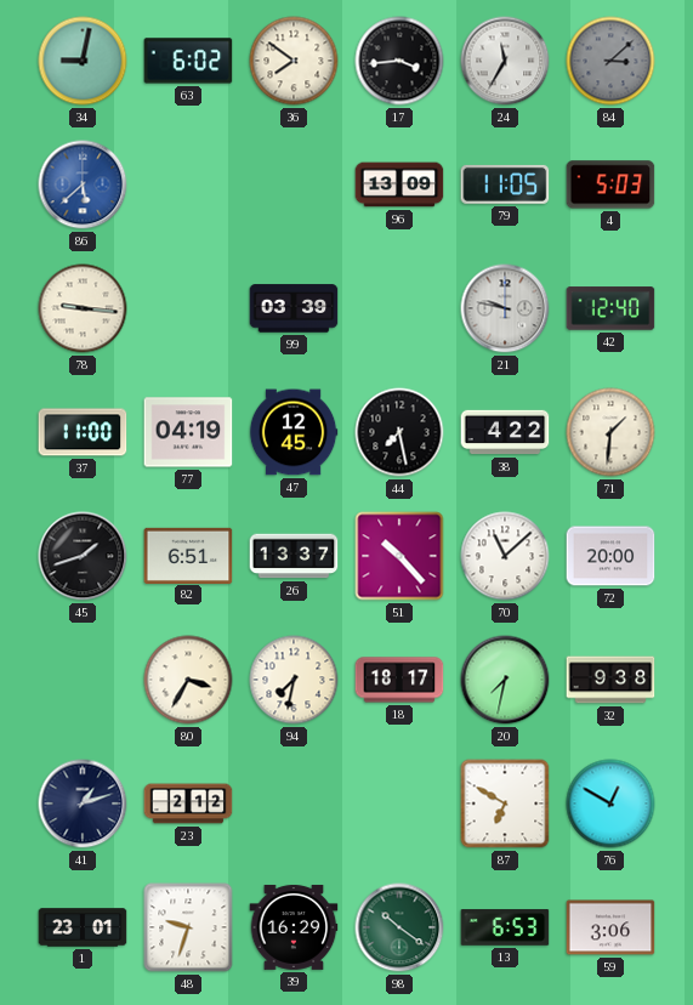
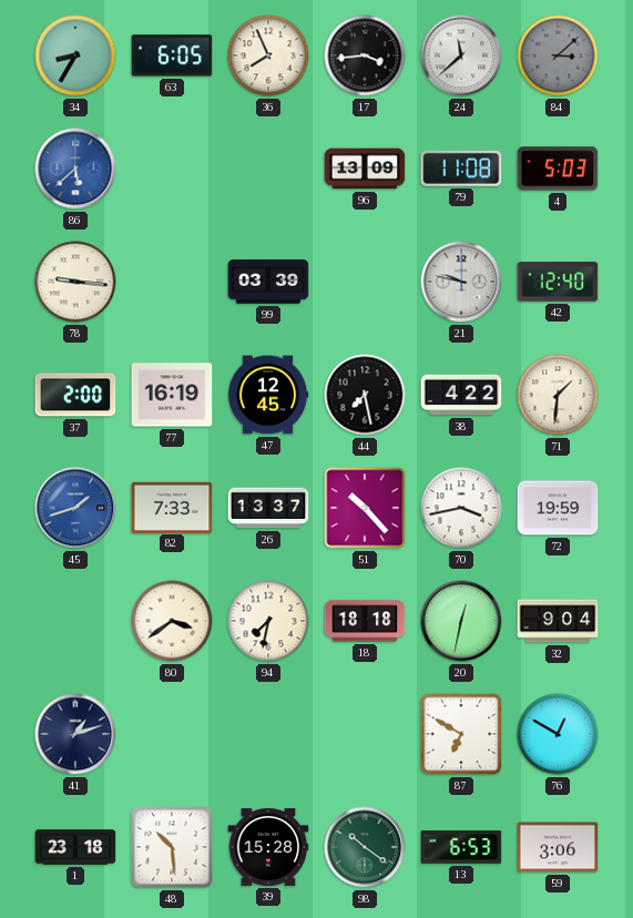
34: 9:02 -> 8:35
63: 6:02 -> 6:05
36: 7:51 -> 7:56
24: 11:35 -> 11:38
79: 11:05 -> 11:08
37: 11:00 -> 2:00
77: 04:19 -> 16:19
45 dial: black -> blue
82: 6:51 -> 7:33
70: 11:08 -> 3:43
72: 20:00 -> 19:59
80: 3:35 -> 3:39
18: 18:17 -> 18:18
20: 7:32 -> 12:32
32: 9:38 -> 9:04
23: 2:12 -> none
1: 23:01 -> 23:18
48: 9:33 -> 10:29
39: 16:29 -> 15:28
